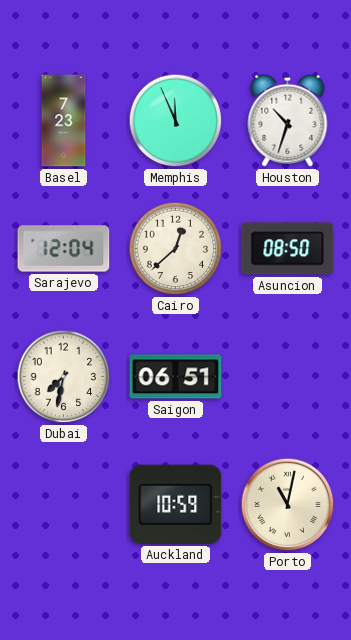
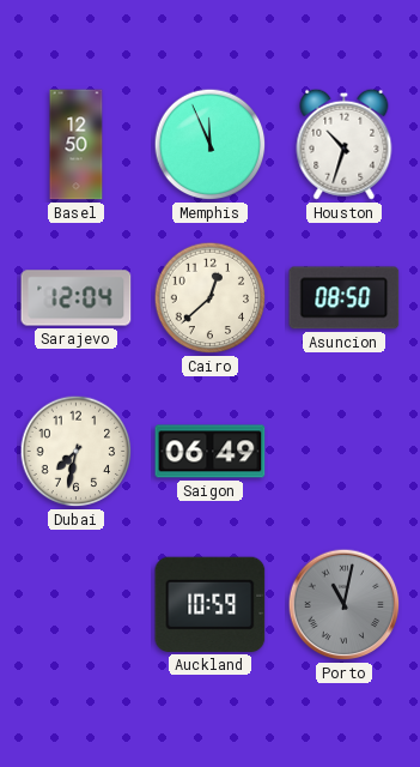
Basel: 7:23 -> 12:50
Saigon: 06:51 -> 06:49
Porto dial: cream -> grey
